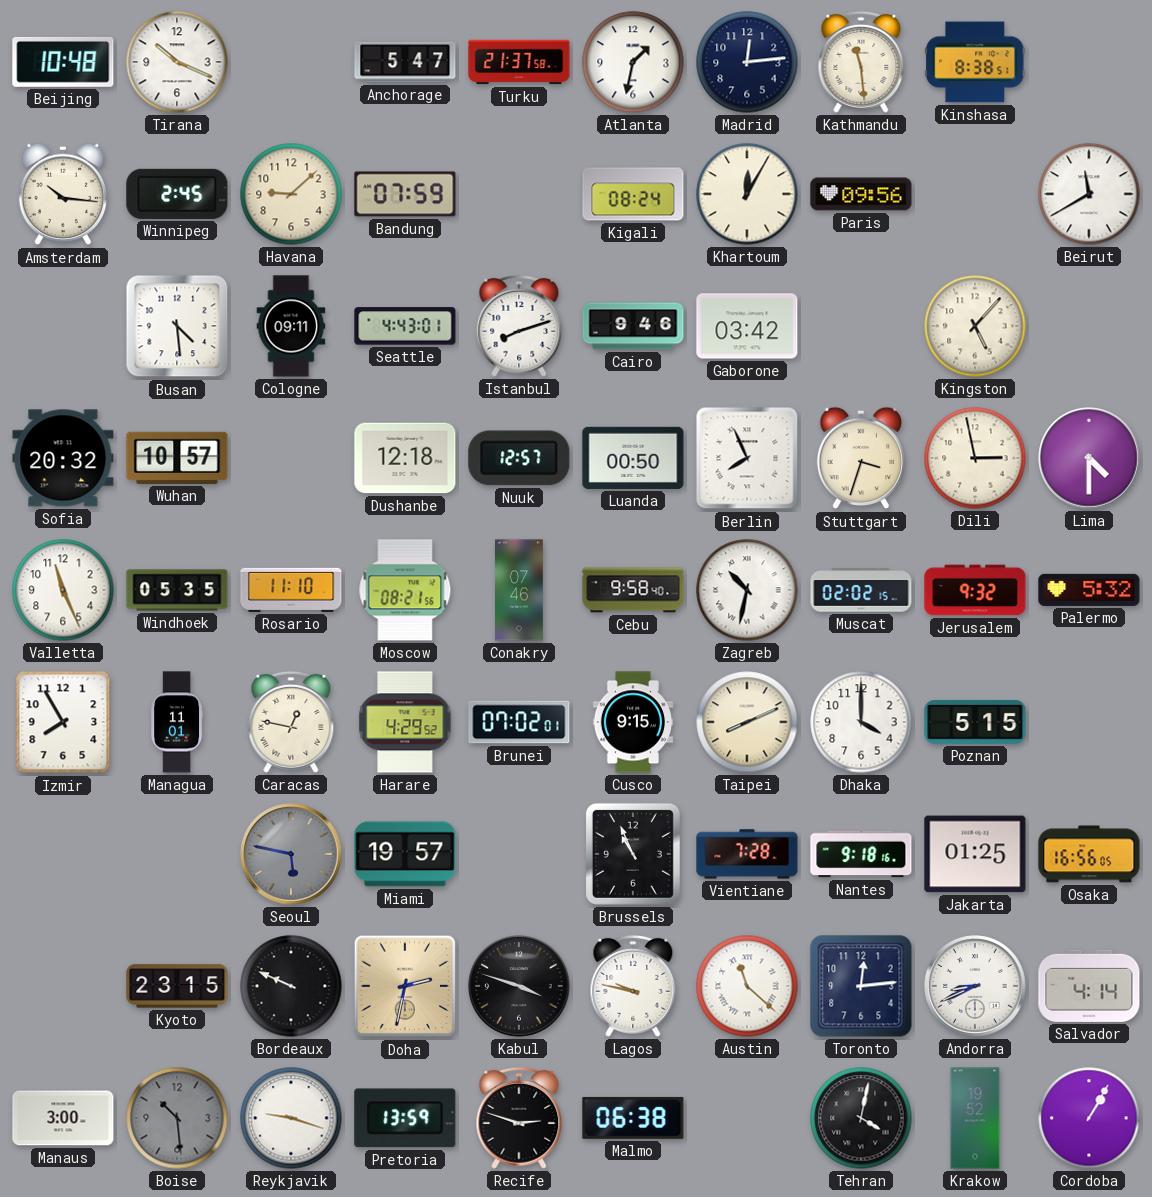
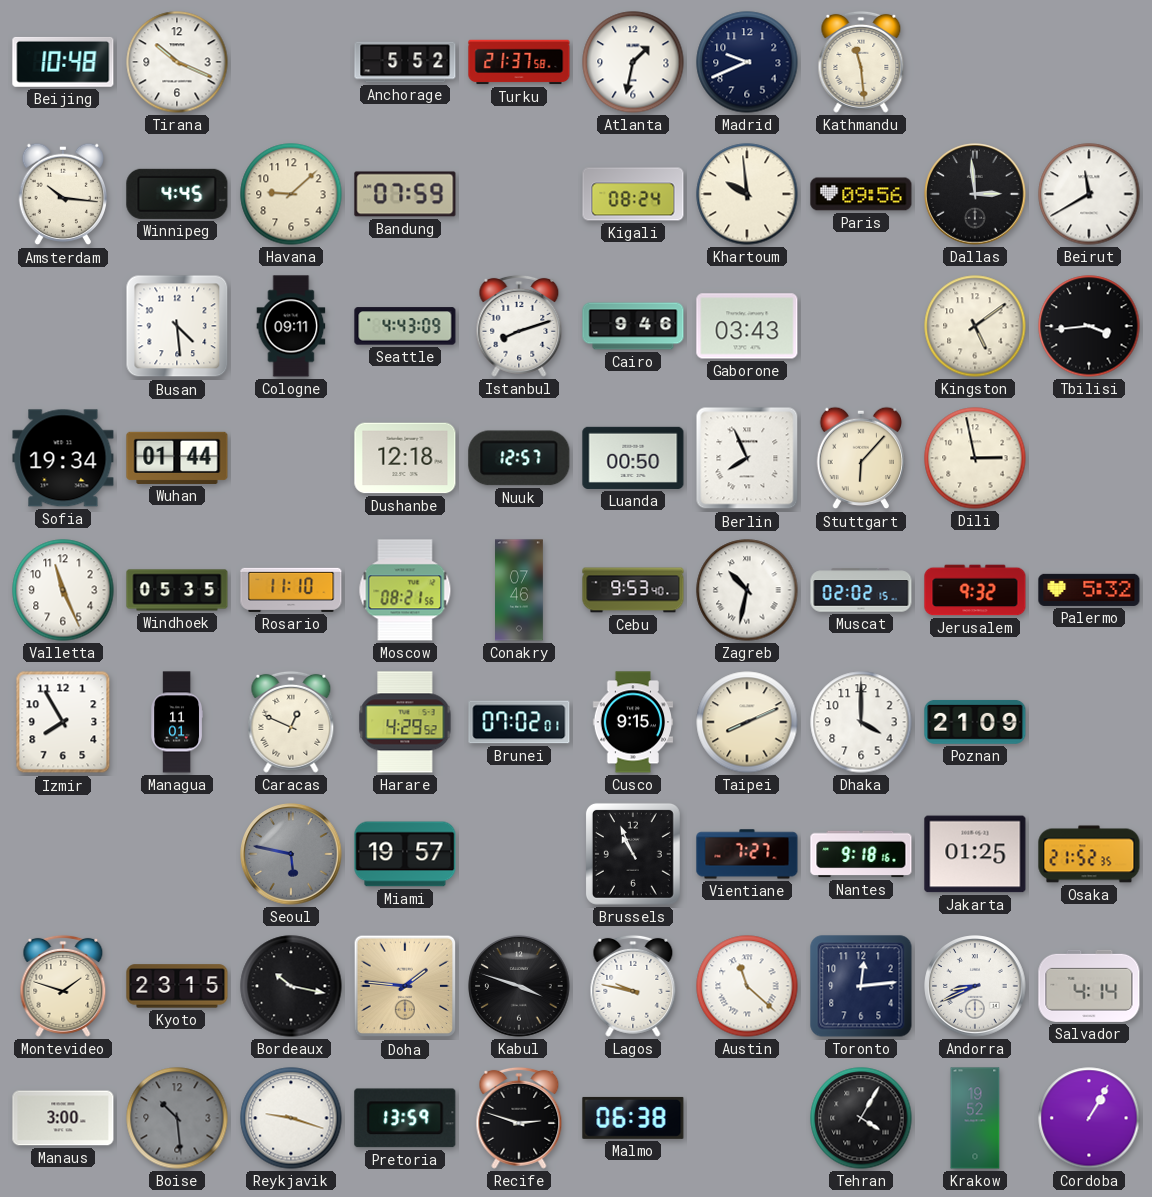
Anchorage: 5:47 -> 5:52
Madrid: 12:14 -> 9:41
Kinshasa: 8:38 -> none
Winnipeg: 2:45 -> 4:45
Khartoum: 12:05 -> 9:59
Dallas: none -> 2:59
Seattle: 4:43:01 -> 4:43:09
Gaborone: 03:42 -> 03:43
Kingston: 5:07 -> 5:09
Tbilisi: none -> 3:44
Sofia: 20:32 -> 19:34
Wuhan: 10:57 -> 01:44
Stuttgart: 3:33 -> 6:07
Lima: 4:30 -> none
Cebu: 9:58 -> 9:53
Caracas: 12:47 -> 12:49
Poznan: 5:15 -> 21:09
Vientiane: 7:28 -> 7:27
Osaka: 16:56 -> 21:52
Montevideo: none -> 1:48
Bordeaux: 9:49 -> 10:17
Doha: 2:32 -> 1:46
Tehran: 4:02 -> 4:05
